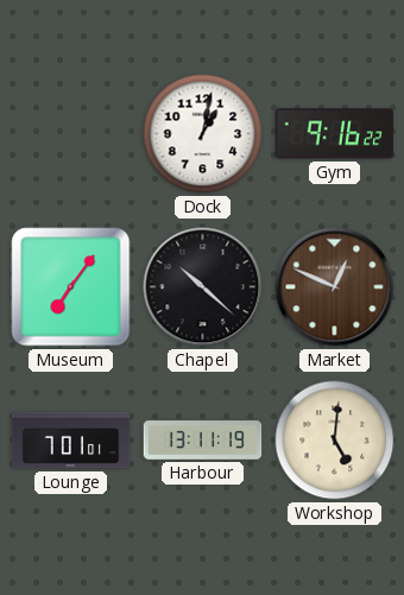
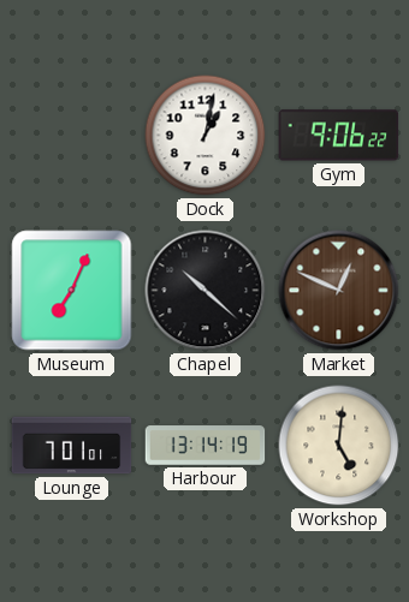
Gym: 9:16 -> 9:06
Museum: 7:06 -> 7:04
Harbour: 13:11 -> 13:14
